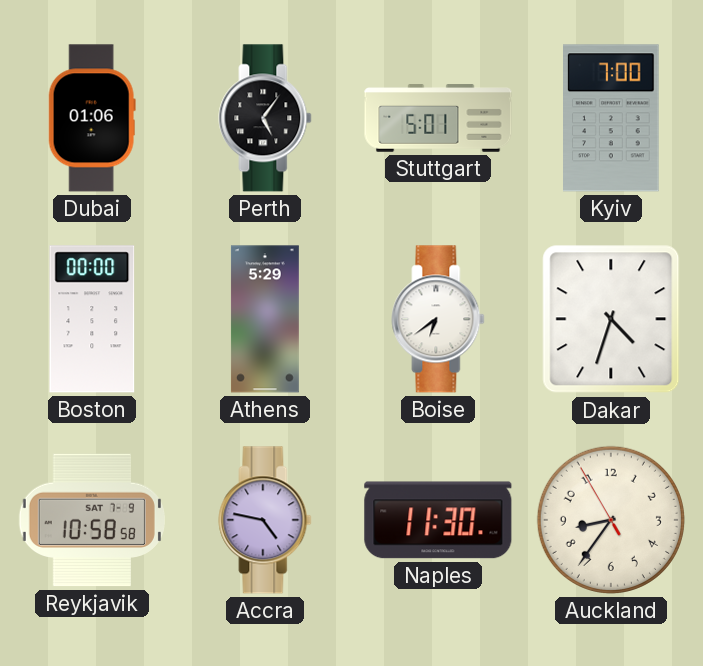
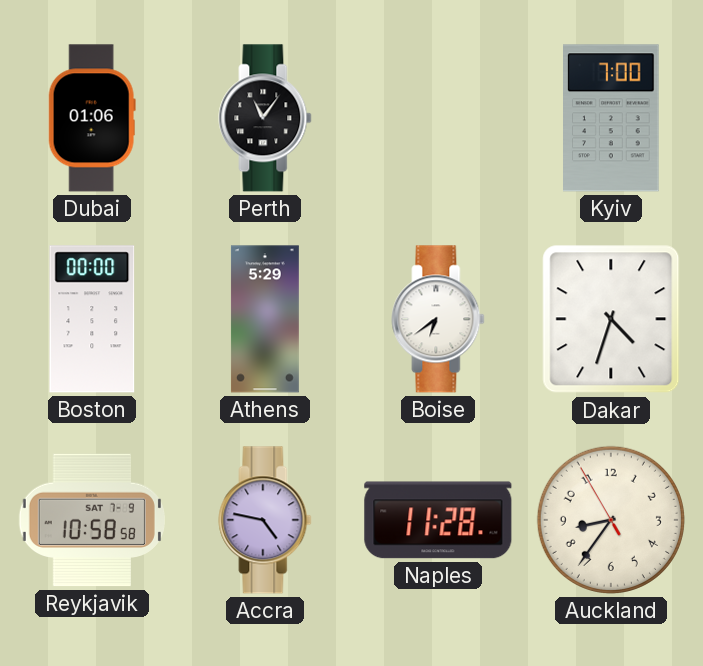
Perth: 5:06 -> 11:06
Stuttgart: 5:01 -> none
Naples: 11:30 -> 11:28
